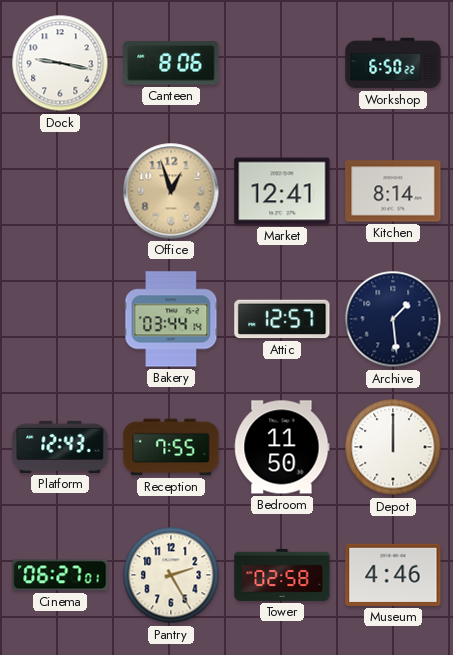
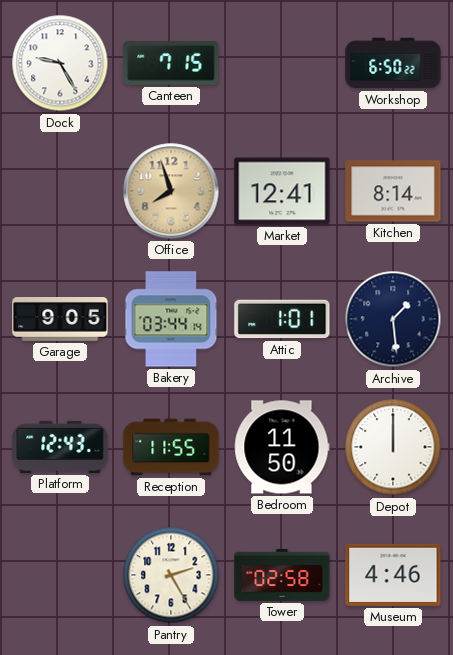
Dock: 9:17 -> 9:25
Canteen: 8:06 -> 7:15
Office: 12:57 -> 7:57
Garage: none -> 9:05
Attic: 12:57 -> 1:01
Reception: 7:55 -> 11:55
Cinema: 06:27 -> none
